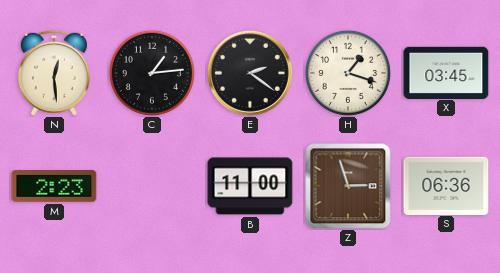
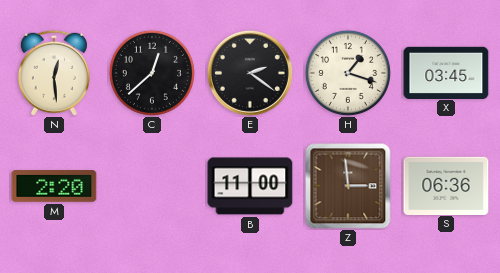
C: 1:14 -> 12:38
M: 2:23 -> 2:20
Z: 2:57 -> 2:59
